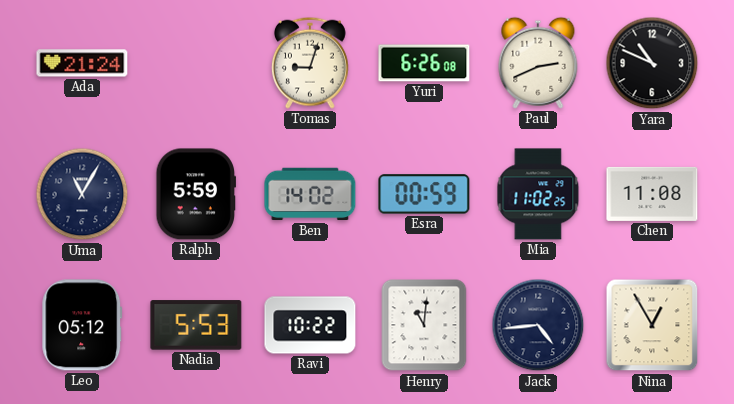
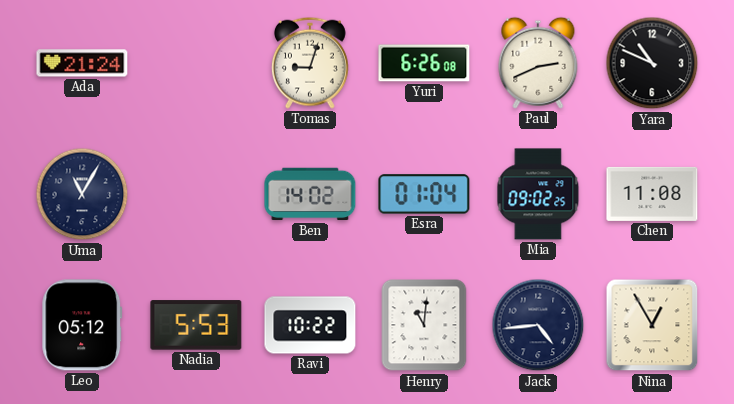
Ralph: 5:59 -> none
Esra: 00:59 -> 01:04
Mia: 11:02 -> 09:02
